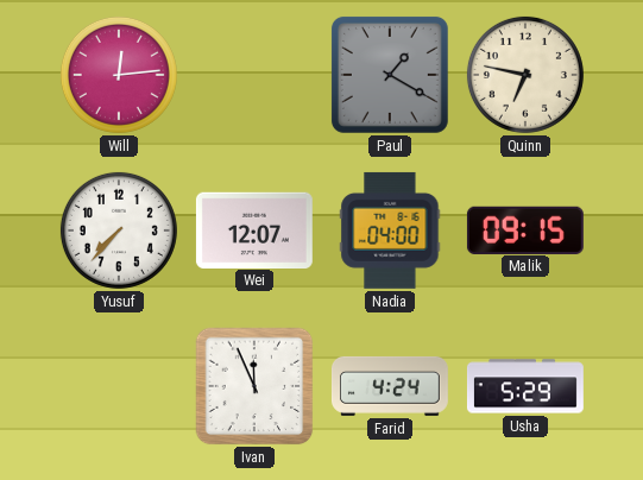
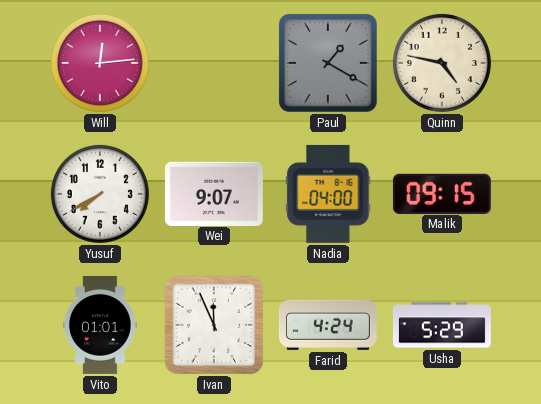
Quinn: 6:47 -> 4:47
Yusuf: 7:37 -> 7:40
Wei: 12:07 -> 9:07
Vito: none -> 01:01
